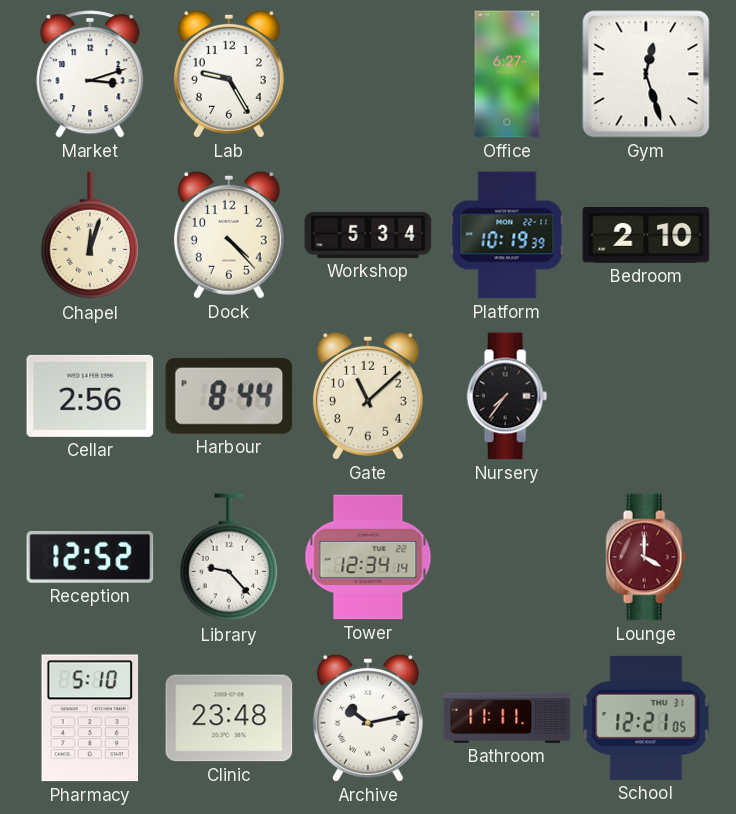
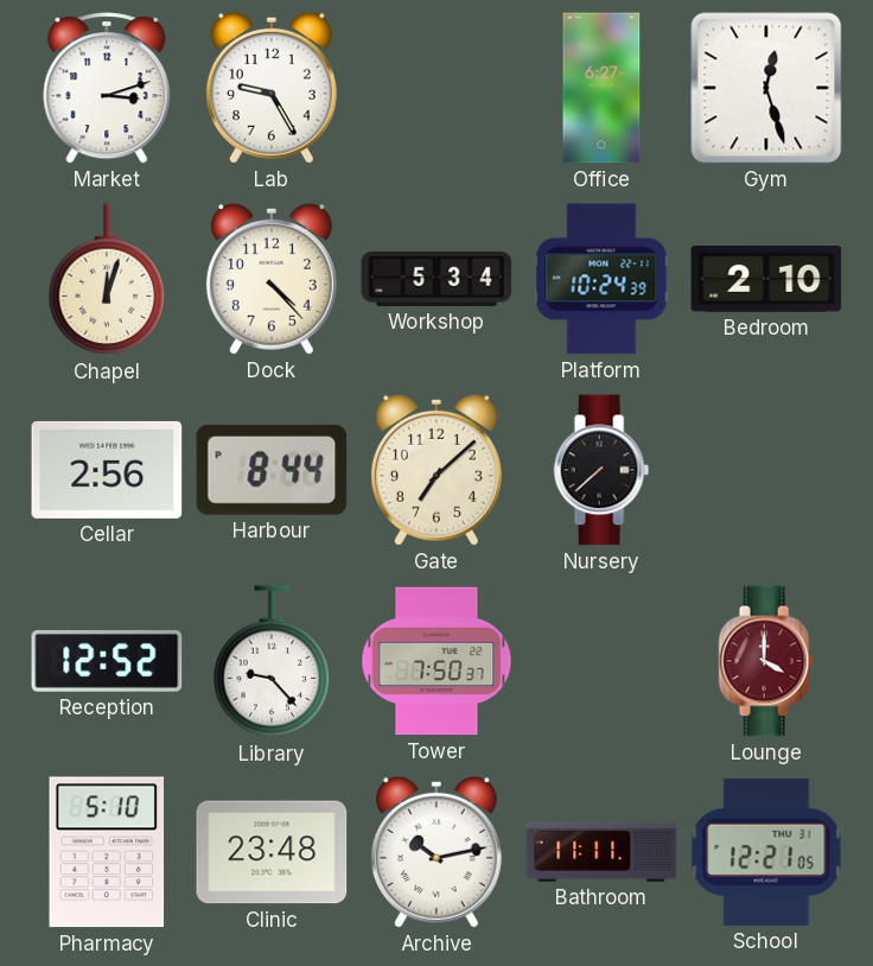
Platform: 10:19 -> 10:24
Gate: 11:08 -> 7:08
Nursery: 7:36 -> 7:38
Tower: 12:34 -> 7:50
